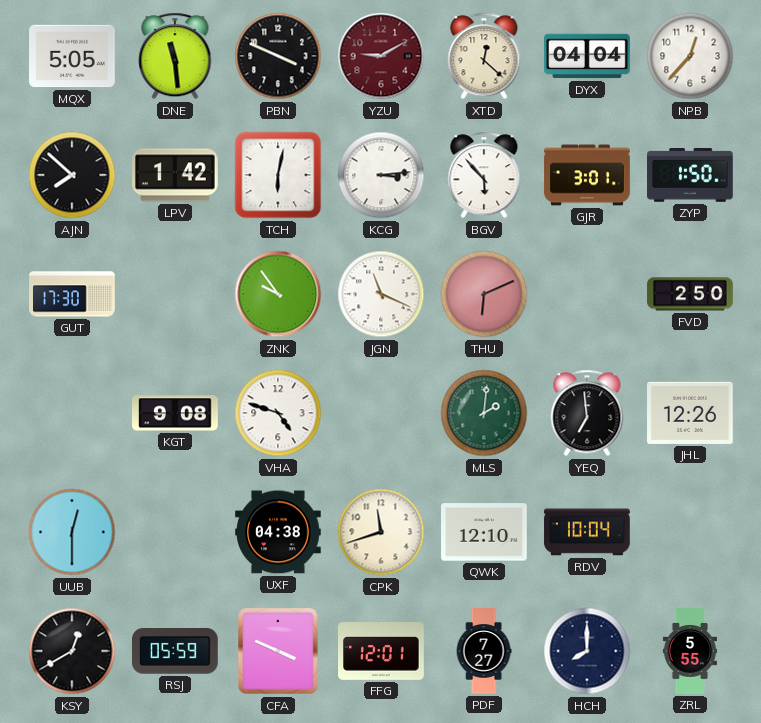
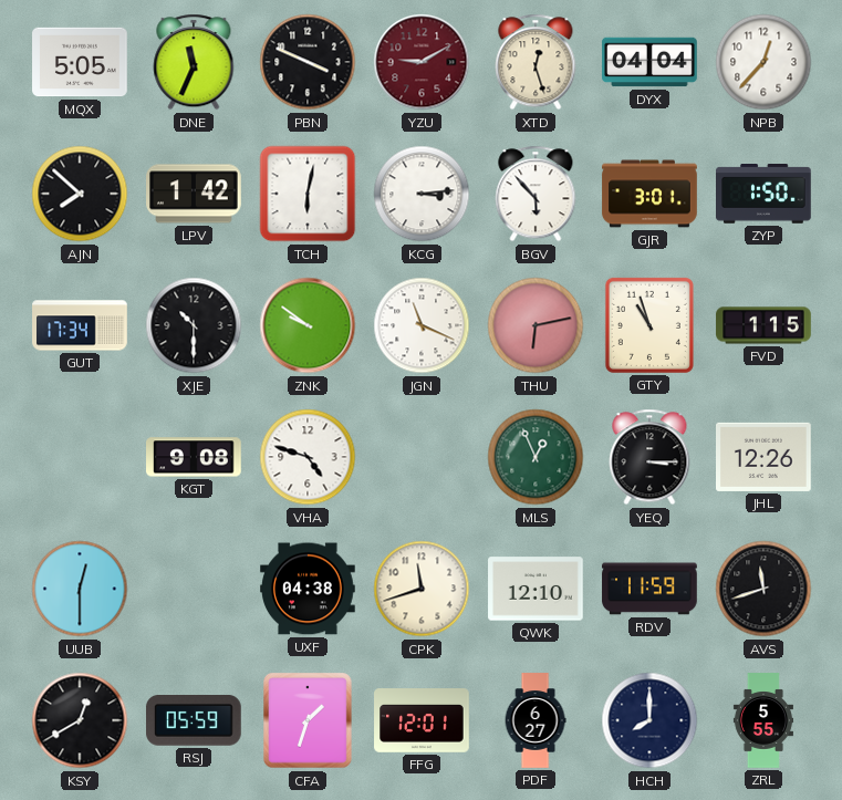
DNE: 11:29 -> 11:34
XTD: 12:22 -> 12:27
GUT: 17:30 -> 17:34
XJE: none -> 10:30
ZNK: 9:54 -> 9:51
THU: 6:11 -> 6:13
GTY: none -> 10:57
FVD: 2:50 -> 1:15
MLS: 2:01 -> 12:56
YEQ: 6:59 -> 3:15
RDV: 10:04 -> 11:59
AVS: none -> 11:42
CFA: 3:49 -> 1:33
PDF: 7:27 -> 6:27
